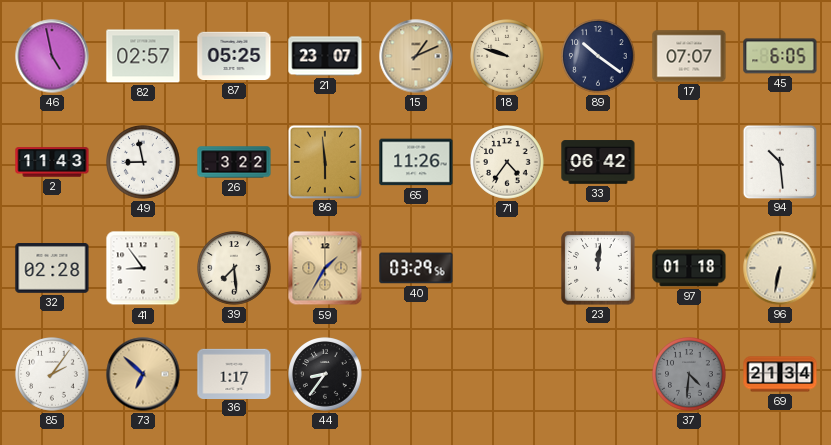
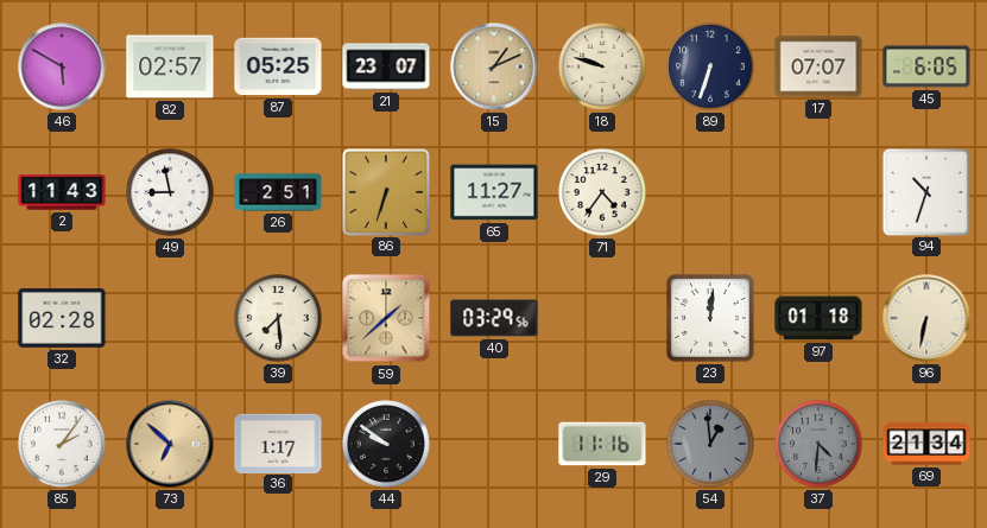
46: 4:58 -> 5:50
89: 10:21 -> 6:33
26: 3:22 -> 2:51
86: 5:59 -> 6:33
65: 11:26 -> 11:27
33: 06:42 -> none
94: 10:29 -> 10:33
41: 8:54 -> none
59: 1:35 -> 1:38
44: 8:36 -> 9:51
29: none -> 11:16
54: none -> 12:59
